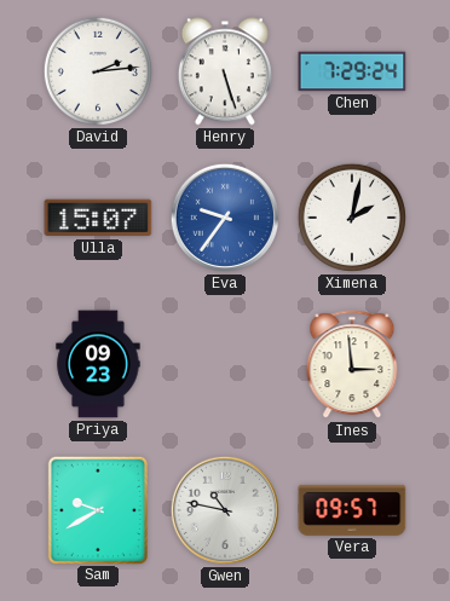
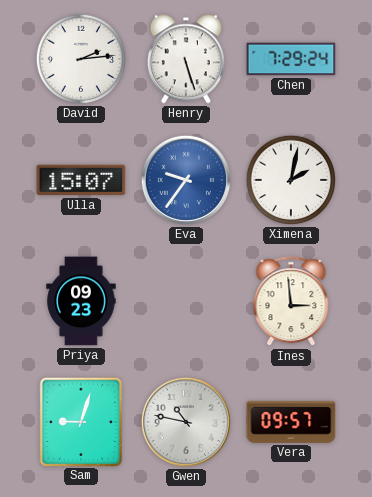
Sam: 9:40 -> 9:03
